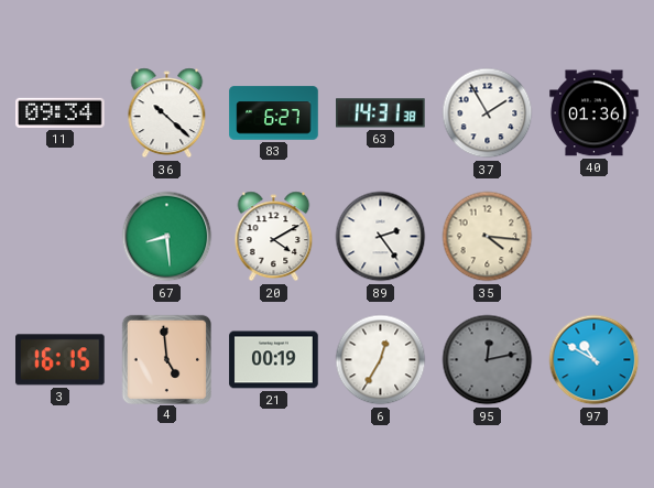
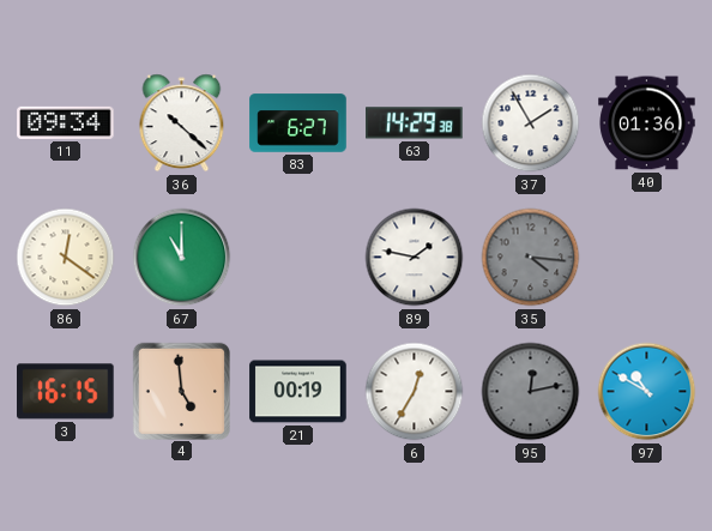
63: 14:31 -> 14:29
86: none -> 12:21
67: 8:29 -> 11:00
20: 4:10 -> none
89: 2:24 -> 1:47
35 dial: cream -> grey
